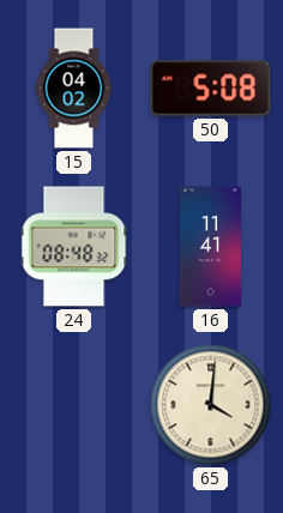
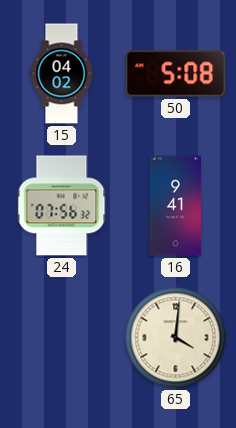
24: 08:48 -> 07:56
16: 11:41 -> 9:41
